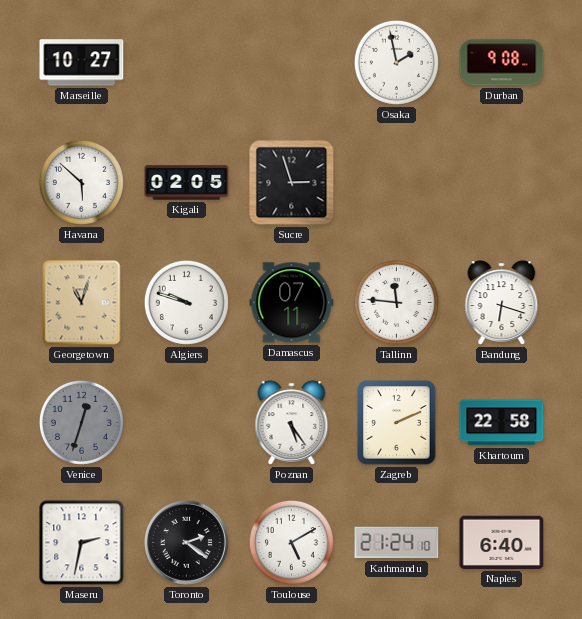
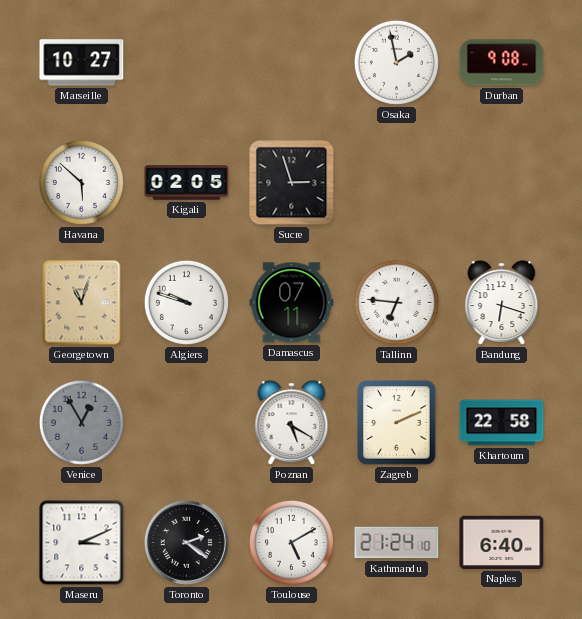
Tallinn: 11:46 -> 6:46
Venice: 12:33 -> 12:55
Poznan: 5:24 -> 5:20
Maseru: 2:32 -> 3:11
